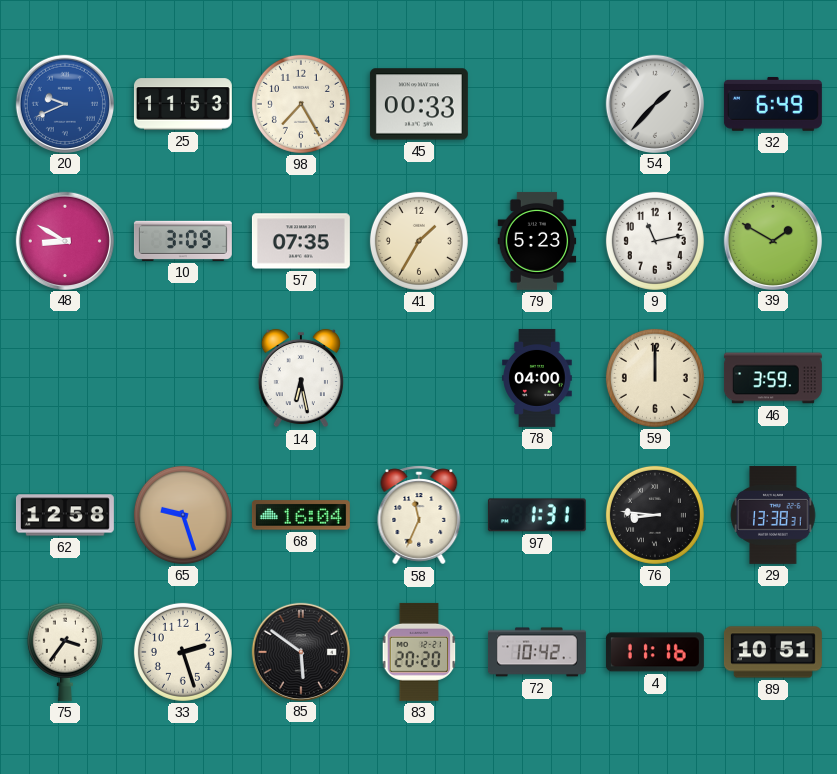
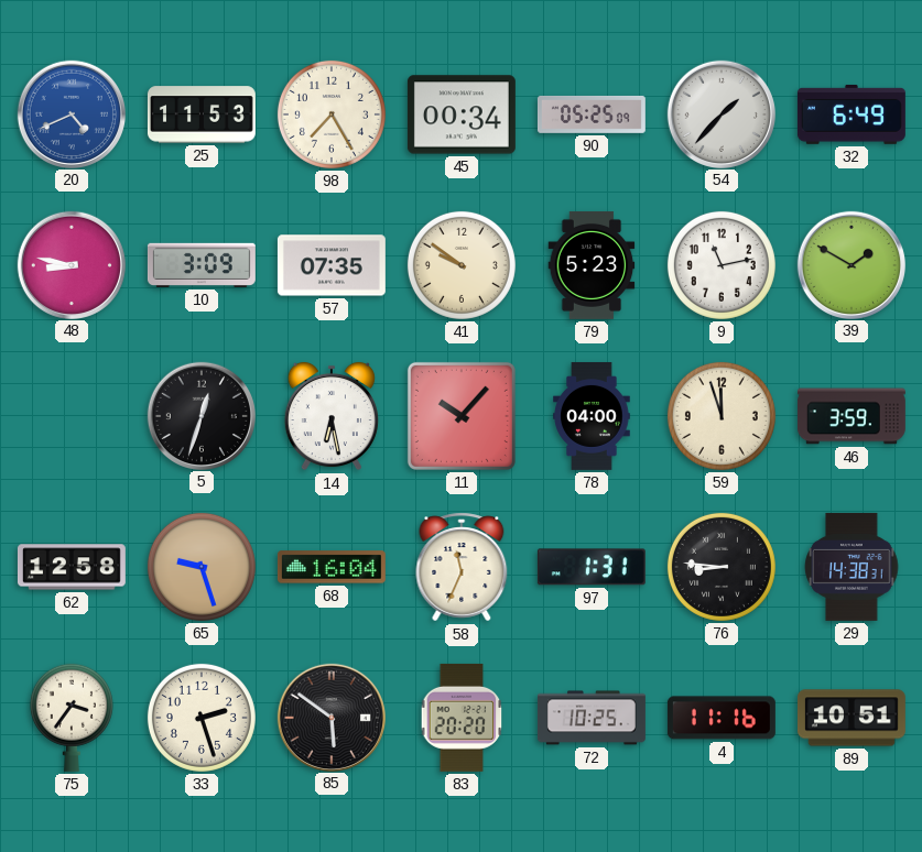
20: 9:41 -> 4:41
45: 00:33 -> 00:34
90: none -> 05:25
48: 8:50 -> 8:47
41: 1:35 -> 9:51
5: none -> 12:33
11: none -> 10:07
59: 12:00 -> 11:57
29: 13:38 -> 14:38
72: 10:42 -> 10:25
